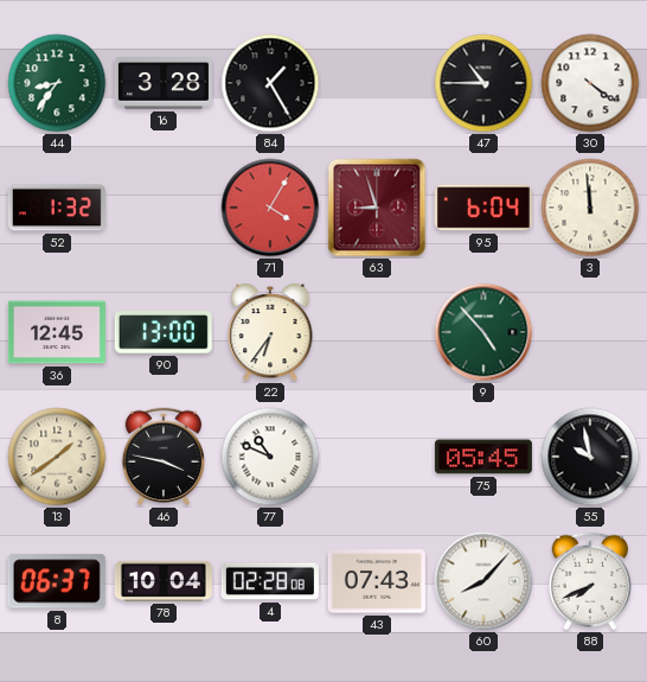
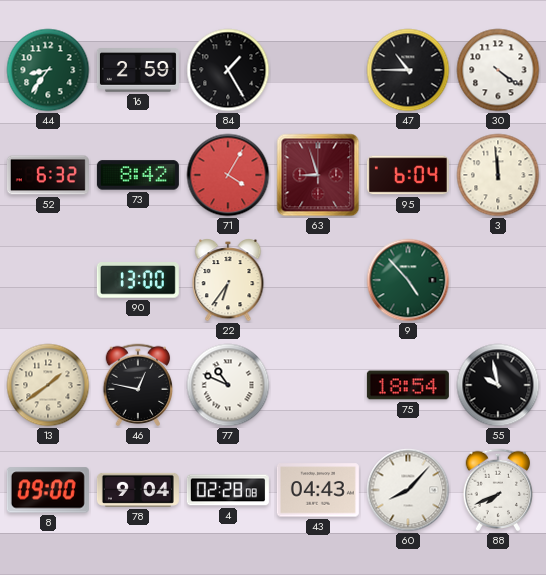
16: 3:28 -> 2:59
52: 1:32 -> 6:32
73: none -> 8:42
36: 12:45 -> none
46: 3:47 -> 12:47
75: 05:45 -> 18:54
8: 06:37 -> 09:00
78: 10:04 -> 9:04
43: 07:43 -> 04:43
